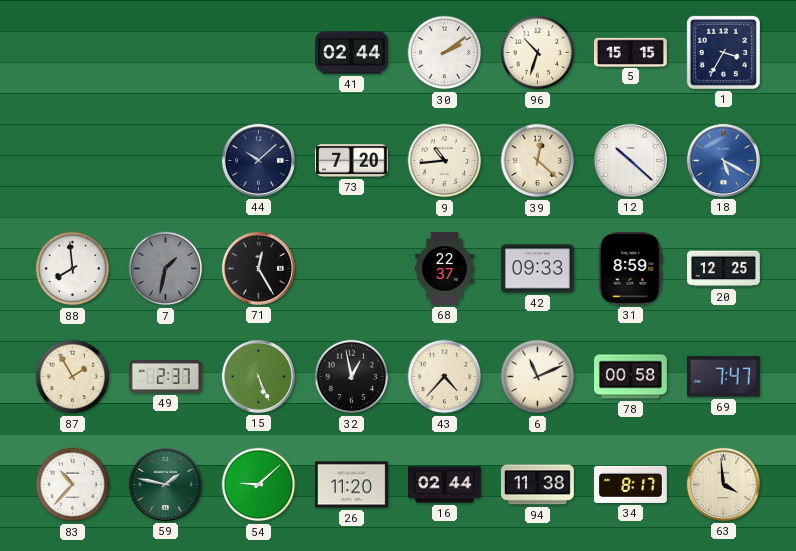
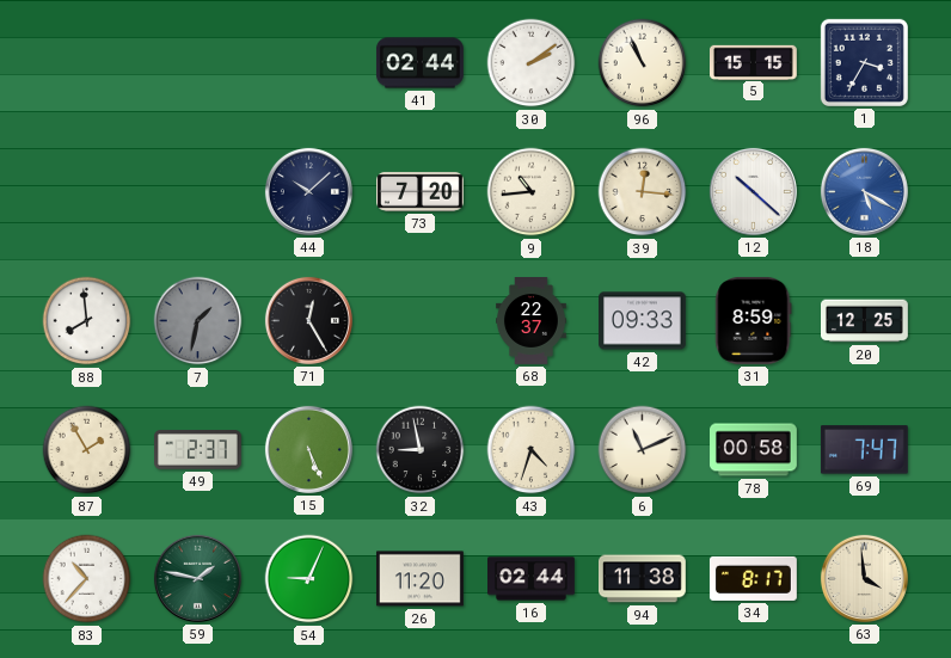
96: 10:33 -> 10:56
39: 12:22 -> 12:16
32: 12:58 -> 8:58
43: 4:37 -> 4:33
54: 9:08 -> 9:04
